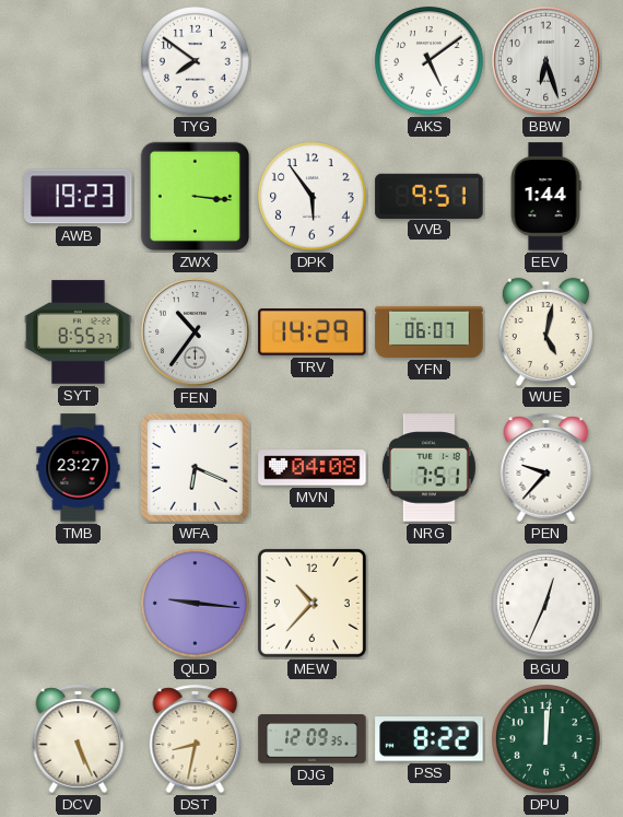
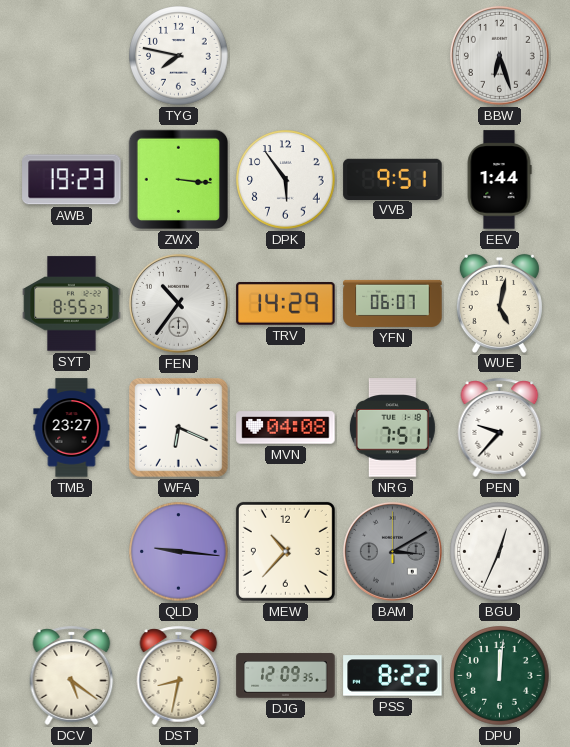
TYG: 7:51 -> 7:47
AKS: 5:09 -> none
BAM: none -> 3:10
DCV: 5:26 -> 5:21
